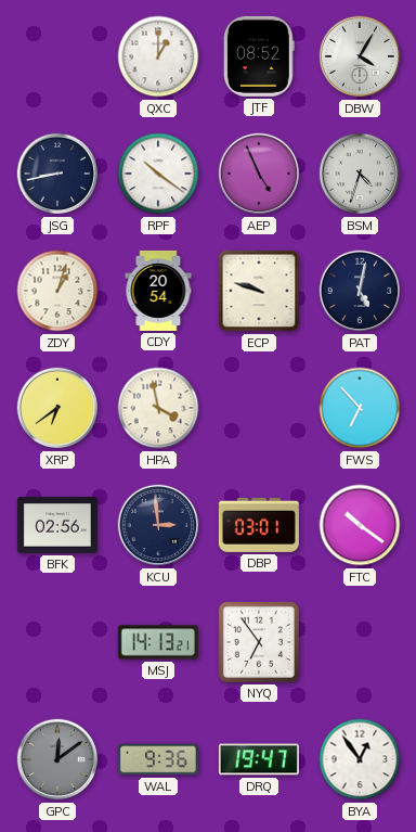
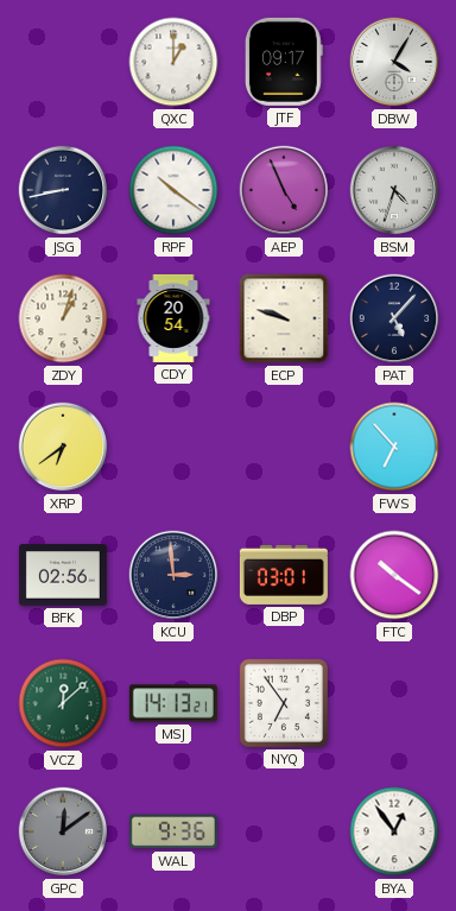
JTF: 08:52 -> 09:17
PAT: 5:02 -> 5:07
HPA: 3:58 -> none
VCZ: none -> 12:08
DRQ: 19:47 -> none
